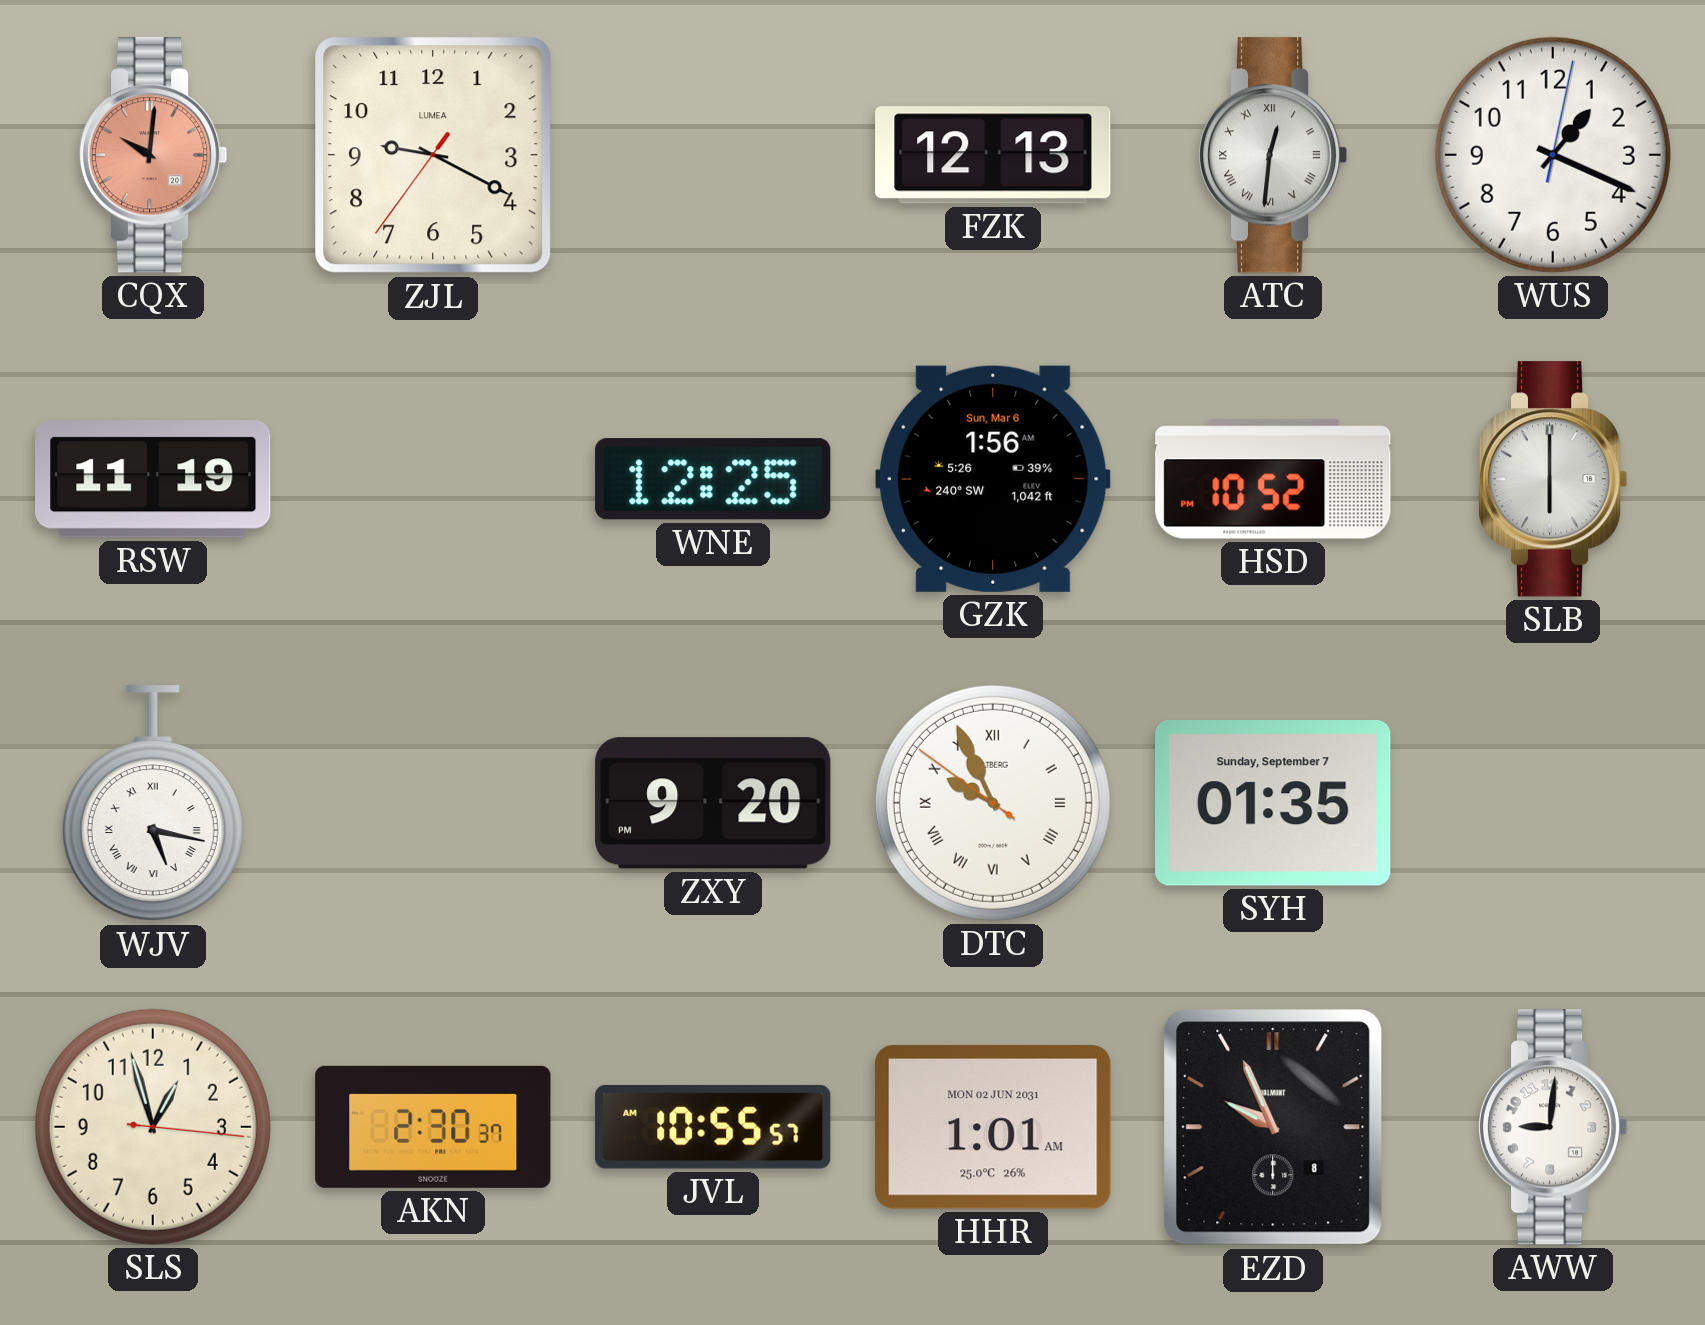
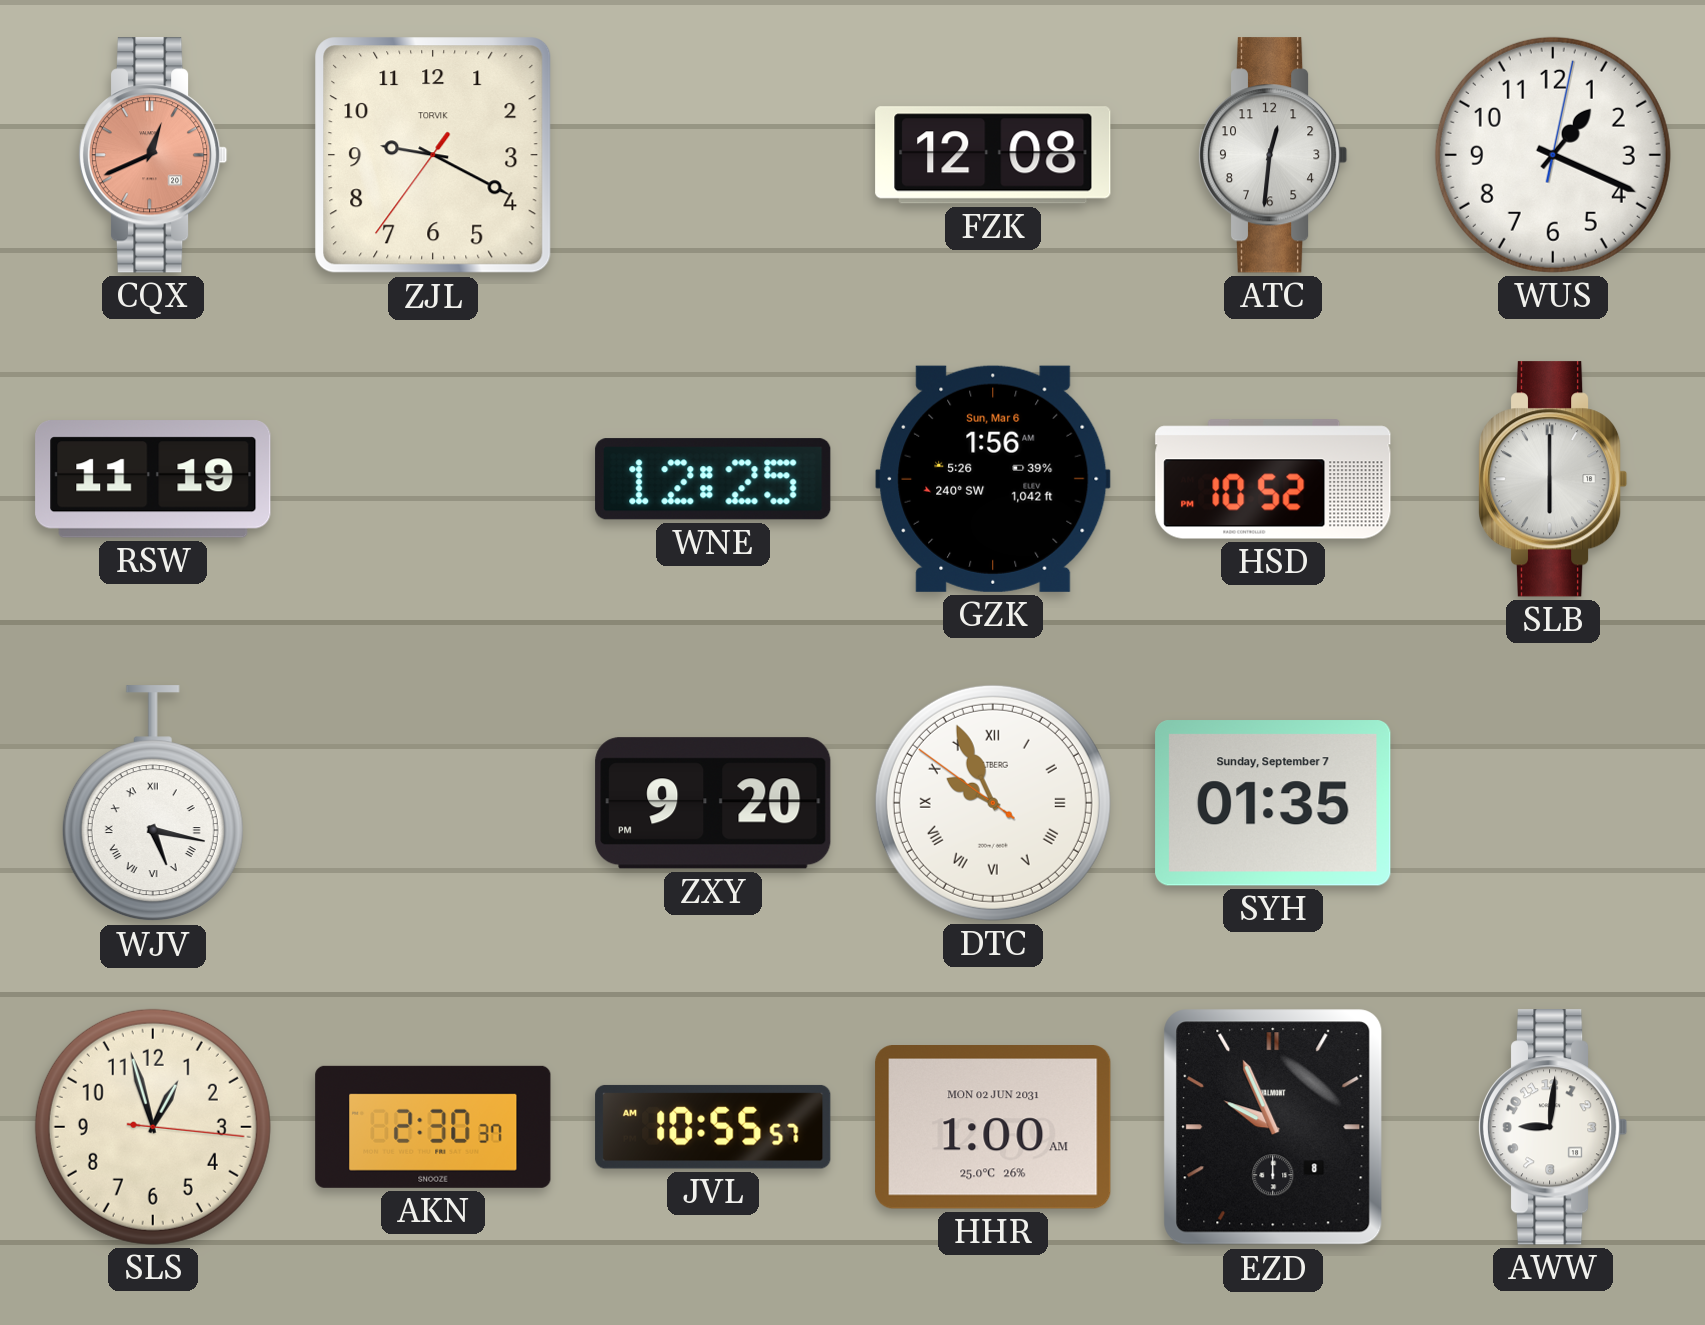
CQX: 10:01 -> 12:41
ZJL brand: LUMEA -> TORVIK
FZK: 12:13 -> 12:08
ATC numerals: Roman -> Arabic
HHR: 1:01 -> 1:00
